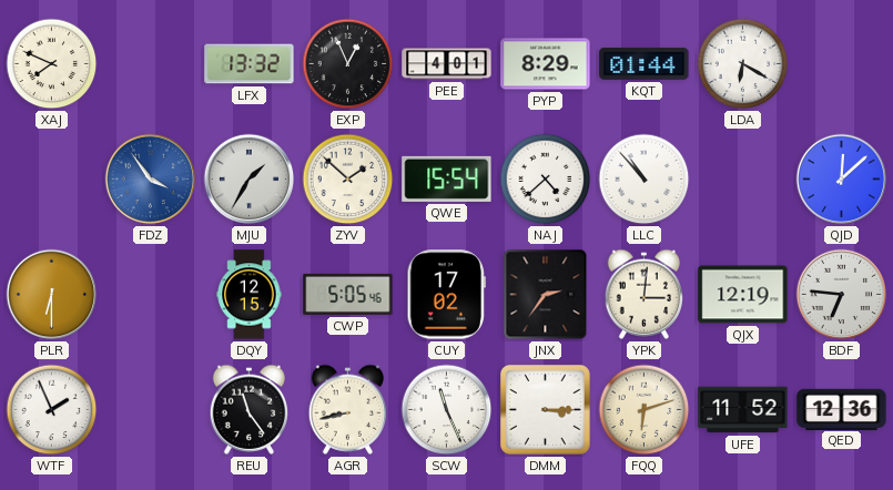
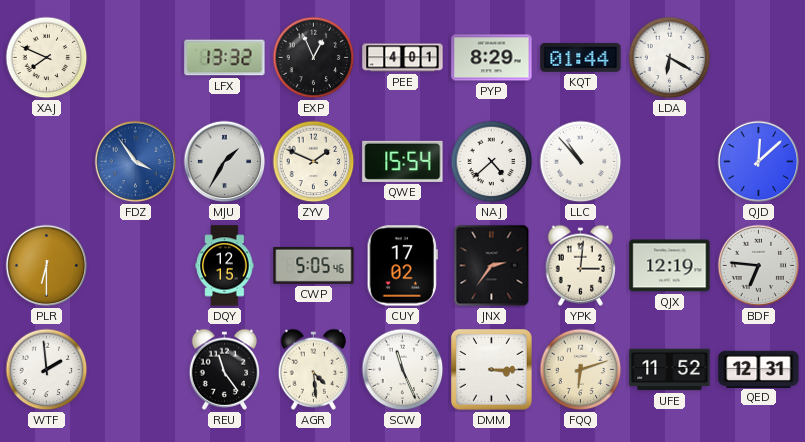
ZYV: 1:52 -> 1:49
WTF: 1:56 -> 1:59
AGR: 8:43 -> 4:29
QED: 12:36 -> 12:31
